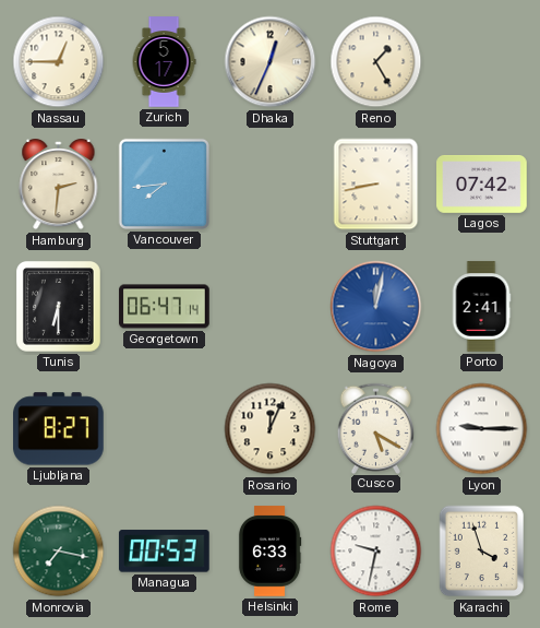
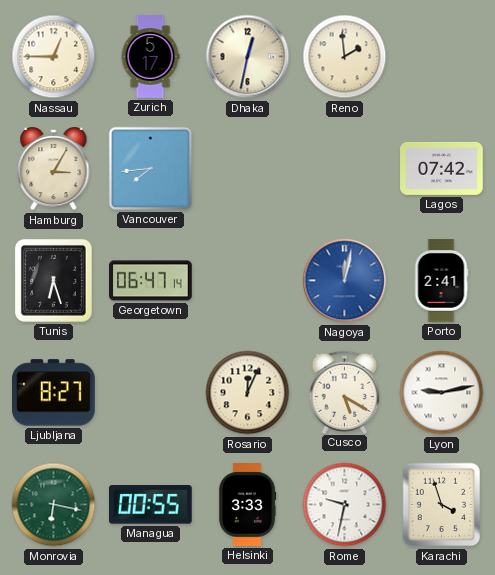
Dhaka: 12:34 -> 12:32
Reno: 1:25 -> 1:59
Hamburg: 2:31 -> 3:05
Stuttgart: 8:43 -> none
Tunis: 6:30 -> 6:27
Lyon: 9:15 -> 9:13
Monrovia: 7:17 -> 6:17
Managua: 00:53 -> 00:55
Helsinki: 6:33 -> 3:33
